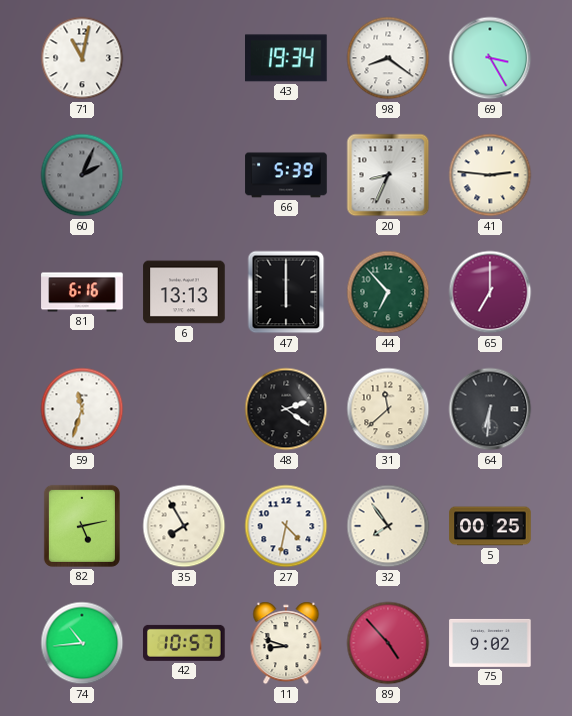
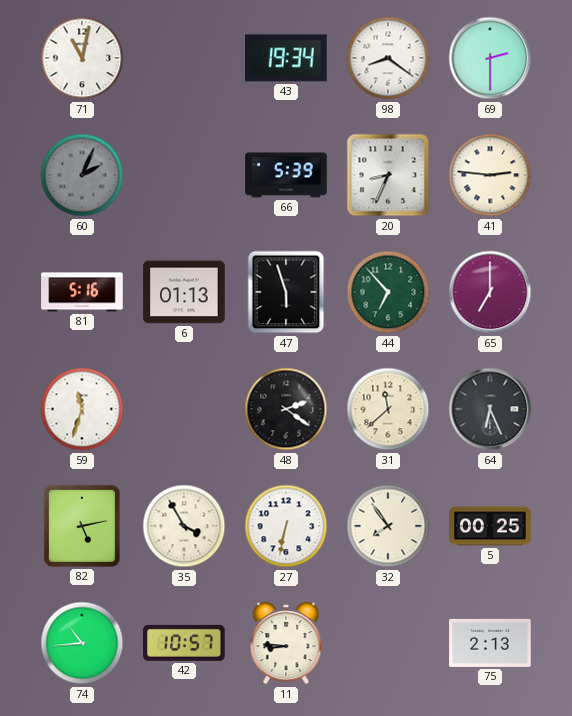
69: 3:25 -> 2:30
81: 6:16 -> 5:16
6: 13:13 -> 01:13
47: 6:00 -> 5:57
64: 6:31 -> 6:26
35: 7:55 -> 3:55
27: 4:32 -> 6:32
11: 8:48 -> 8:46
89: 4:53 -> none
75: 9:02 -> 2:13
